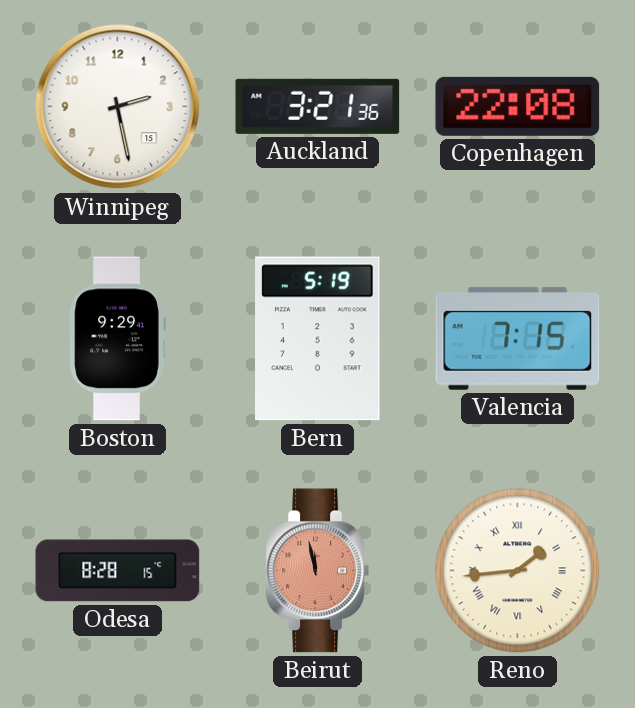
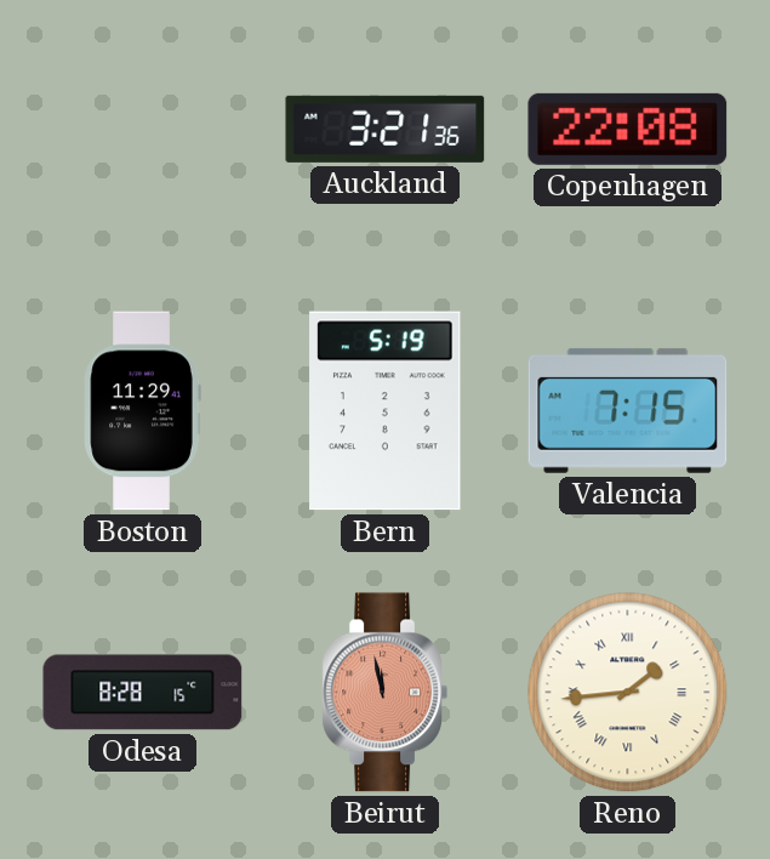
Winnipeg: 2:28 -> none
Boston: 9:29 -> 11:29
